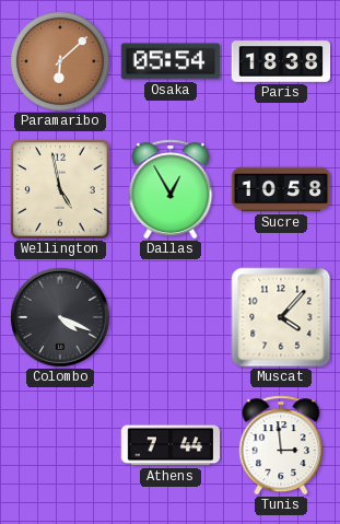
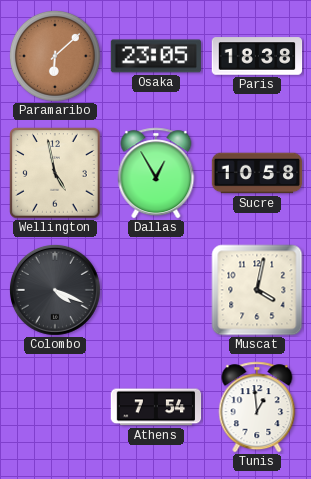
Osaka: 05:54 -> 23:05
Muscat: 4:07 -> 4:02
Athens: 7:44 -> 7:54
Tunis: 2:59 -> 12:59
